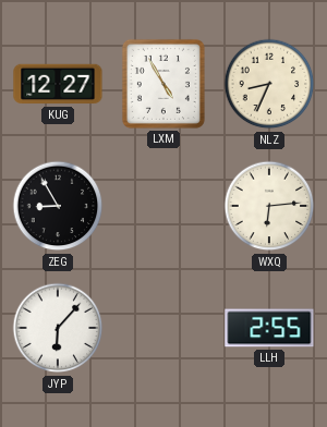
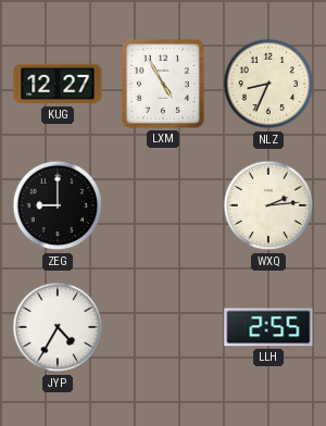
ZEG: 8:55 -> 9:00
WXQ: 6:14 -> 2:14
JYP: 6:07 -> 4:35
